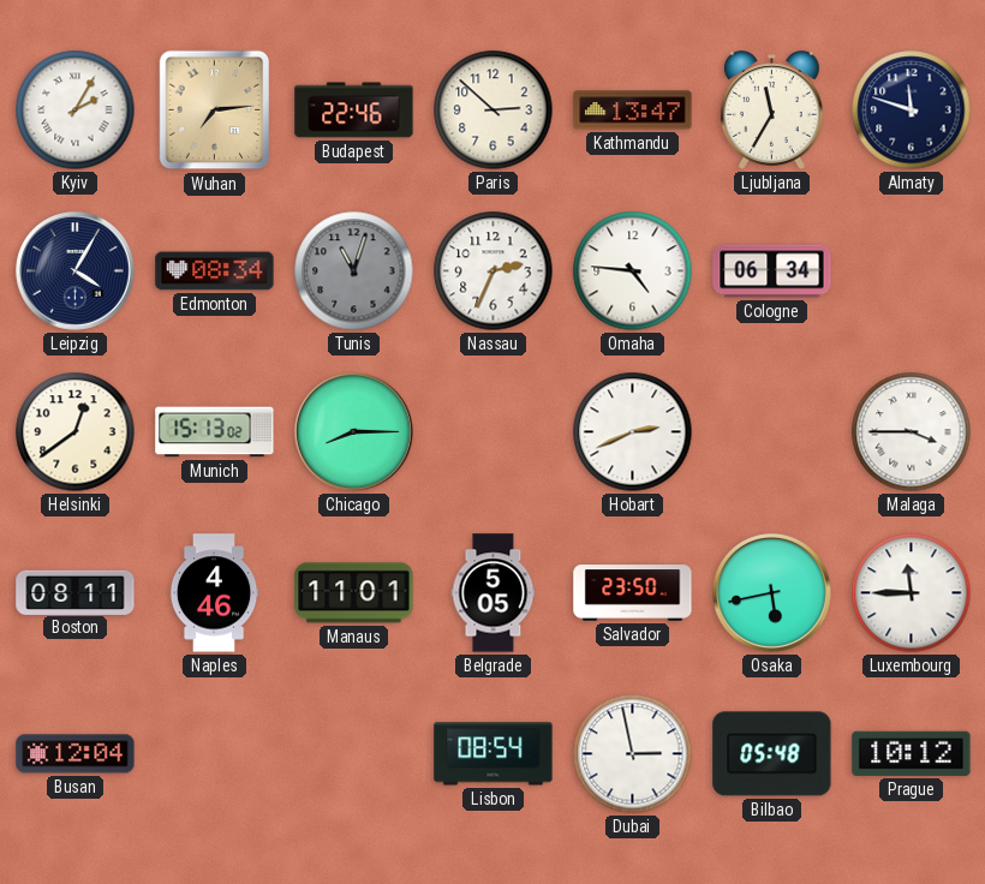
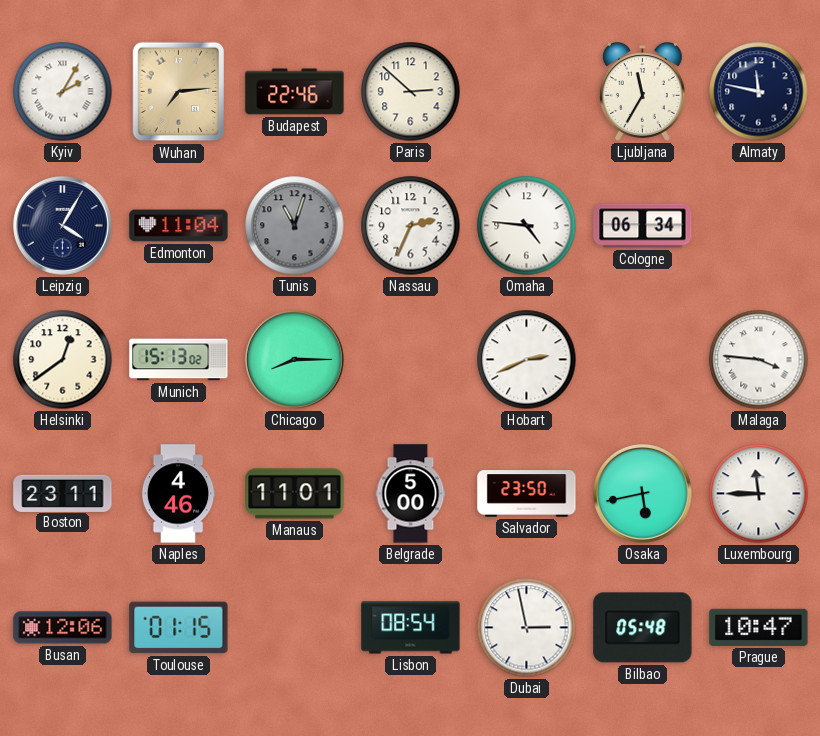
Kathmandu: 13:47 -> none
Almaty: 11:48 -> 11:47
Edmonton: 08:34 -> 11:04
Malaga: 3:45 -> 3:46
Boston: 08:11 -> 23:11
Belgrade: 5:05 -> 5:00
Busan: 12:04 -> 12:06
Toulouse: none -> 01:15
Prague: 10:12 -> 10:47
